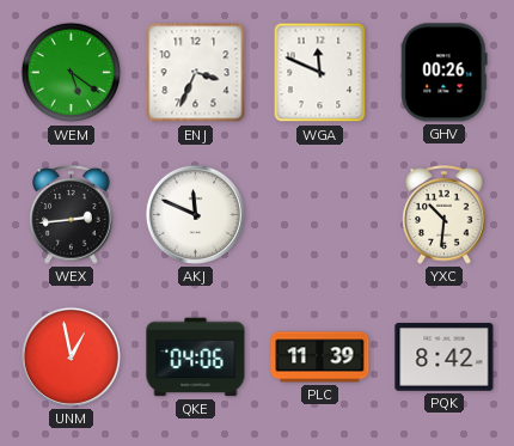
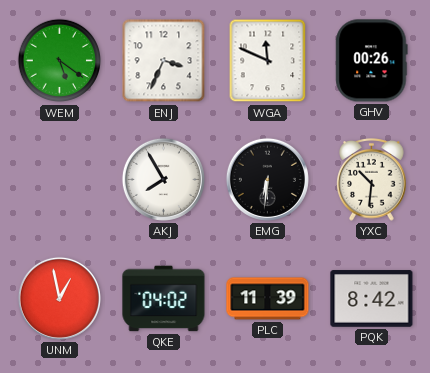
WEX: 2:44 -> none
AKJ: 11:49 -> 7:55
EMG: none -> 6:31
QKE: 04:06 -> 04:02
